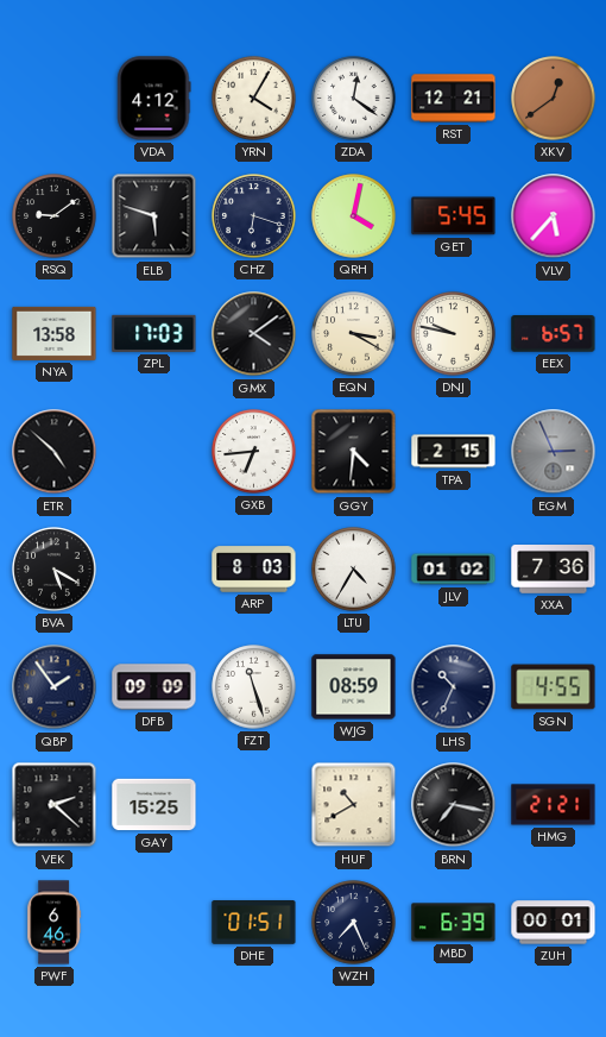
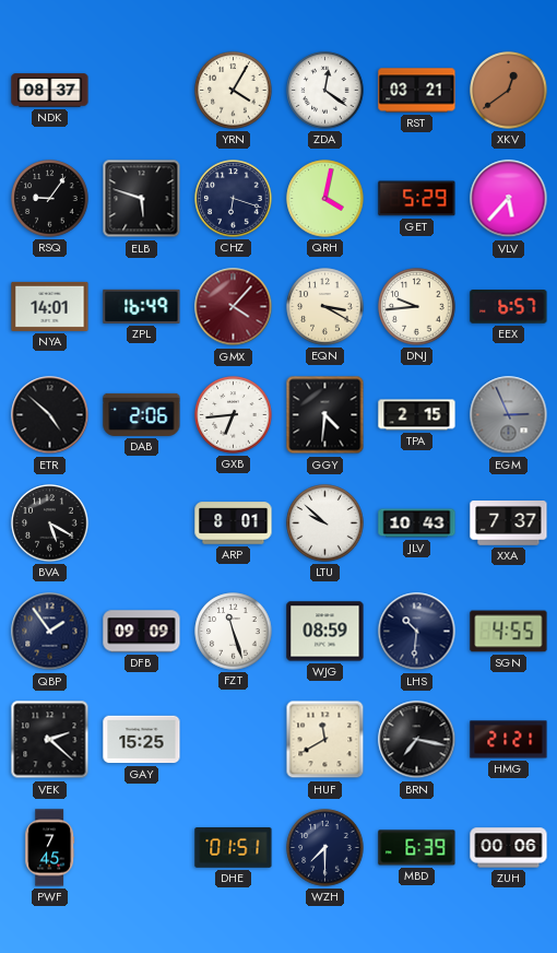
NDK: none -> 08:37
VDA: 4:12 -> none
RST: 12:21 -> 03:21
RSQ: 9:09 -> 9:06
GET: 5:45 -> 5:29
NYA: 13:58 -> 14:01
ZPL: 17:03 -> 16:49
GMX: 4:09 -> 4:07
GMX dial: black -> burgundy
DNJ: 9:47 -> 9:44
DAB: none -> 2:06
ARP: 8:03 -> 8:01
LTU: 4:35 -> 9:52
JLV: 01:02 -> 10:43
XXA: 7:36 -> 7:37
LHS: 10:34 -> 10:31
HUF: 10:40 -> 11:40
PWF: 6:46 -> 7:45
WZH: 7:26 -> 7:30
ZUH: 00:01 -> 00:06
